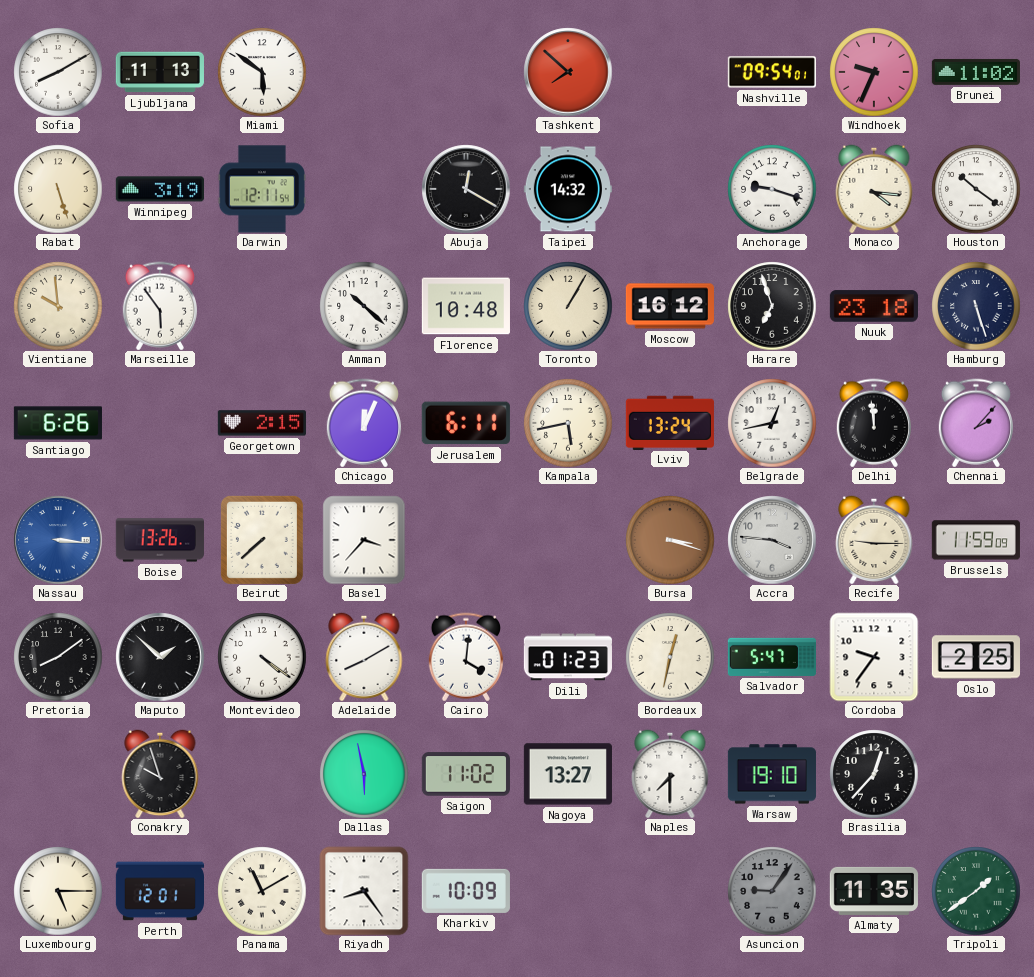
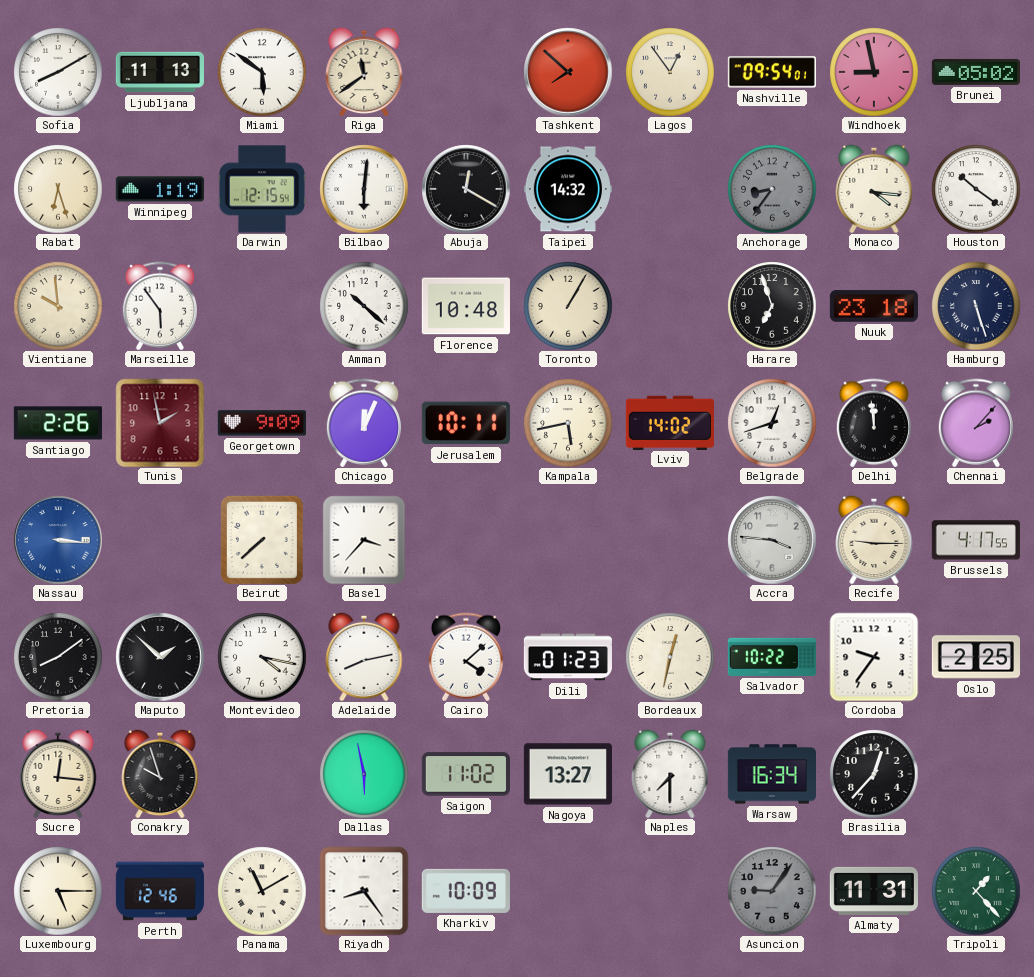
Riga: none -> 11:39
Lagos: none -> 12:54
Windhoek: 9:34 -> 8:58
Brunei: 11:02 -> 05:02
Rabat: 5:27 -> 6:27
Winnipeg: 3:19 -> 1:19
Darwin: 12:11 -> 12:15
Bilbao: none -> 6:01
Anchorage: 9:18 -> 8:36
Anchorage dial: white -> grey
Moscow: 16:12 -> none
Santiago: 6:26 -> 2:26
Tunis: none -> 1:58
Georgetown: 2:15 -> 9:09
Jerusalem: 6:11 -> 10:11
Lviv: 13:24 -> 14:02
Belgrade: 12:43 -> 12:42
Boise: 13:26 -> none
Bursa: 3:18 -> none
Brussels: 11:59 -> 4:17
Montevideo: 4:21 -> 4:17
Adelaide: 8:10 -> 8:13
Cairo: 4:01 -> 4:08
Salvador: 5:47 -> 10:22
Sucre: none -> 12:16
Warsaw: 19:10 -> 16:34
Perth: 12:01 -> 12:46
Almaty: 11:35 -> 11:31
Tripoli: 1:39 -> 1:23
